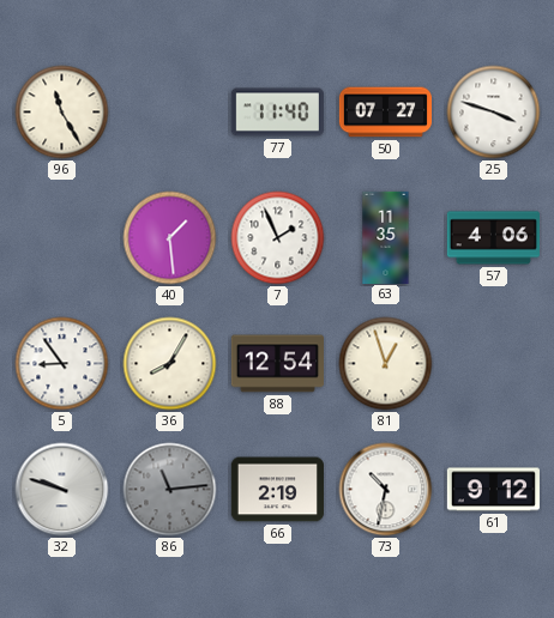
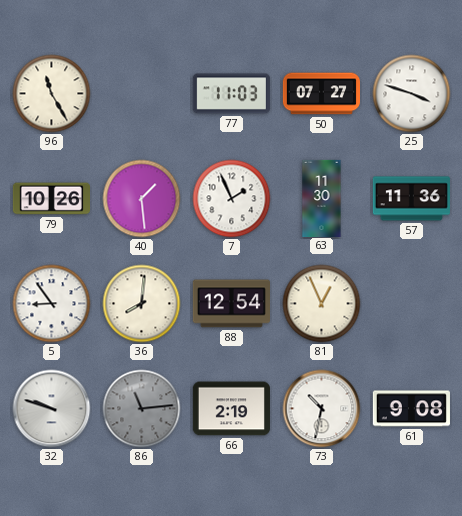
77: 11:40 -> 11:03
79: none -> 10:26
63: 11:35 -> 11:30
57: 4:06 -> 11:36
36: 8:05 -> 8:01
81: 12:57 -> 12:56
61: 9:12 -> 9:08
